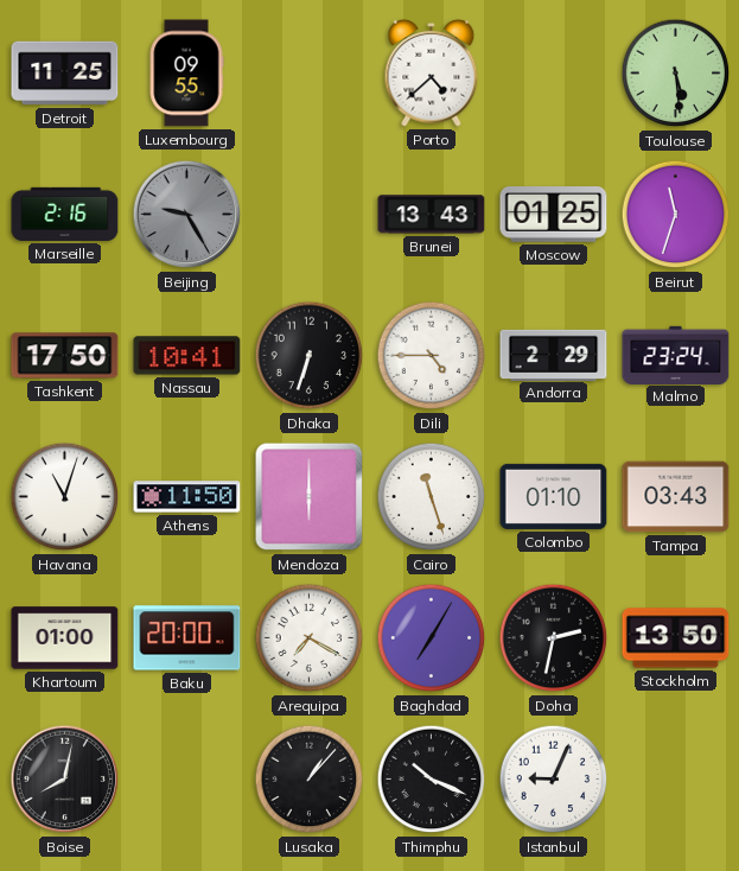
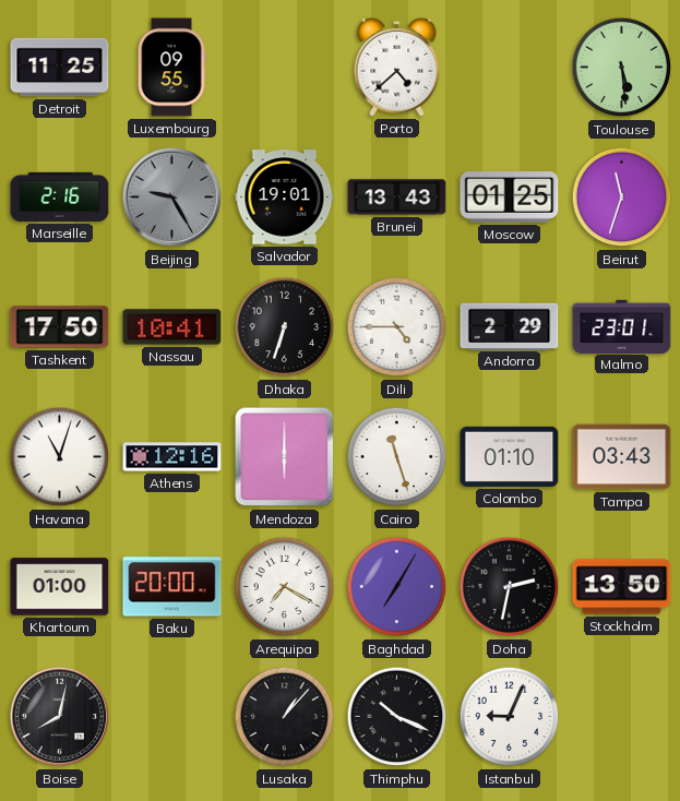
Salvador: none -> 19:01
Malmo: 23:24 -> 23:01
Athens: 11:50 -> 12:16
